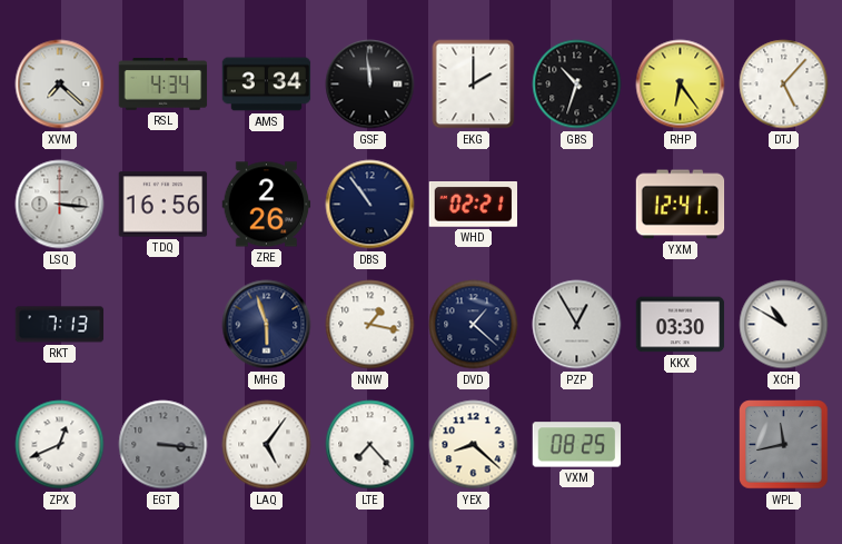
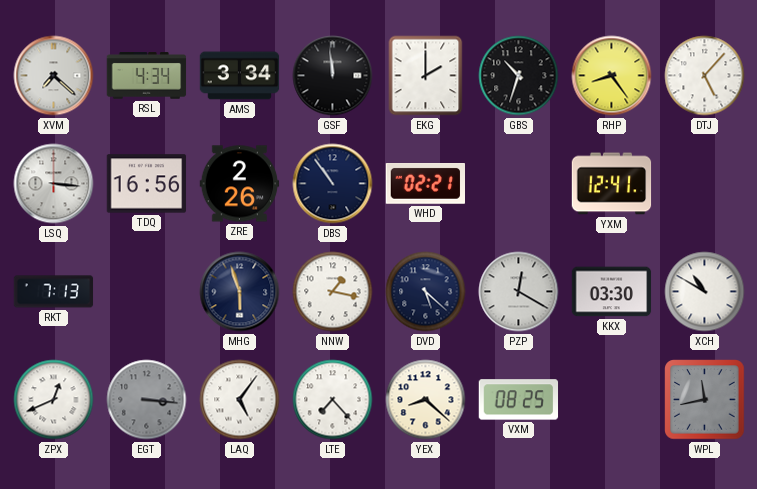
RHP: 6:24 -> 8:24
DVD: 1:22 -> 5:22
PZP: 12:55 -> 12:20
